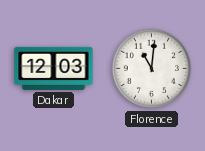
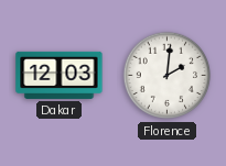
Florence: 11:01 -> 2:01
